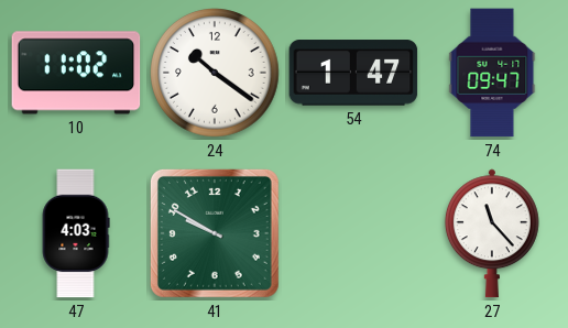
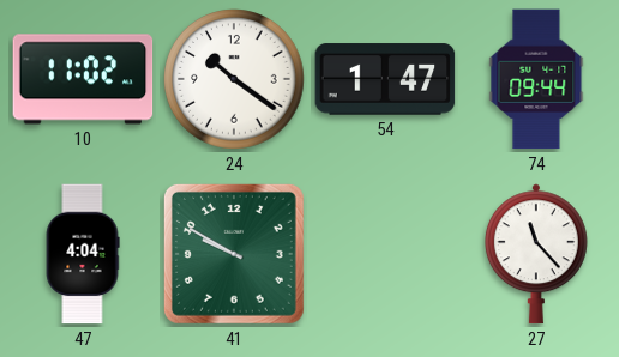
74: 09:47 -> 09:44
47: 4:03 -> 4:04
